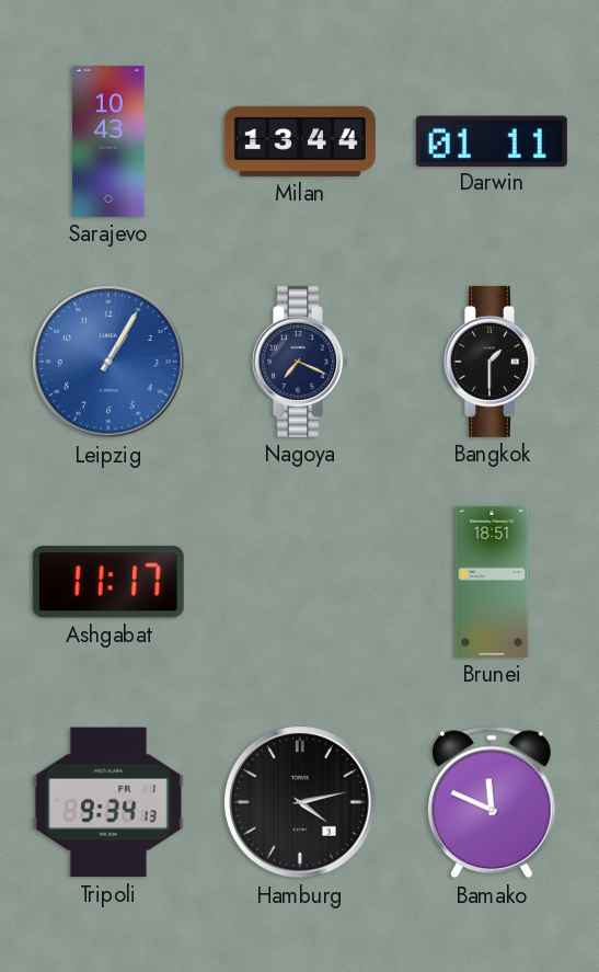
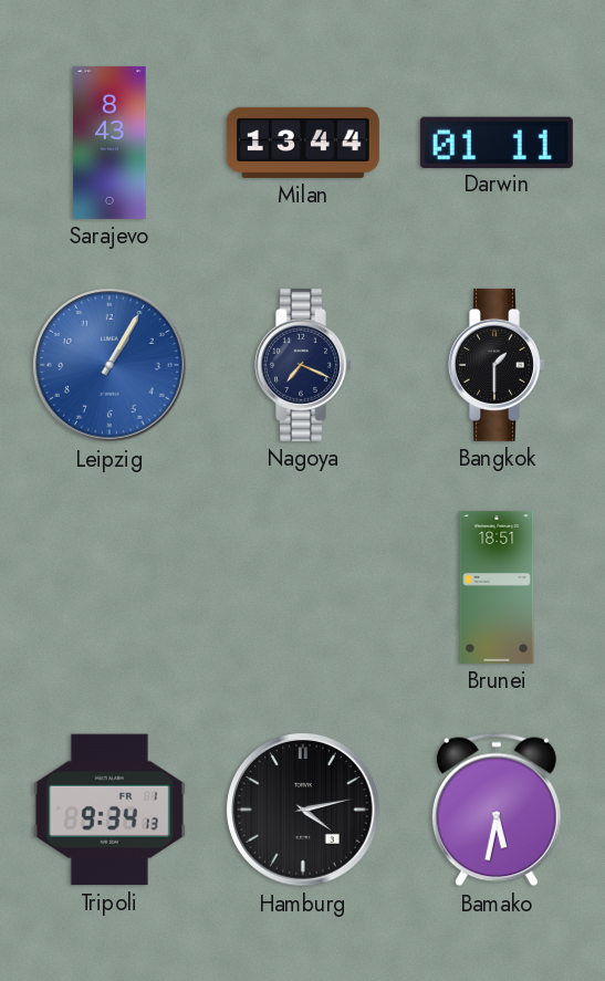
Sarajevo: 10:43 -> 8:43
Ashgabat: 11:17 -> none
Bamako: 11:49 -> 5:32
